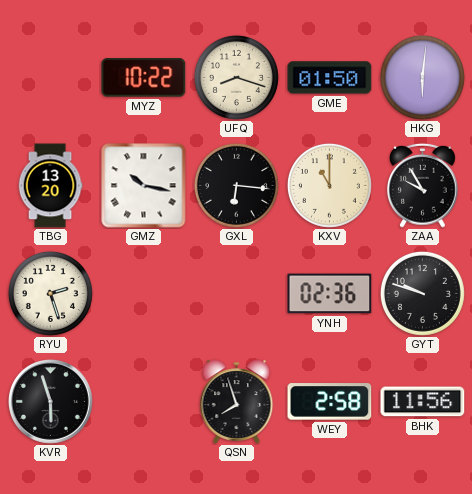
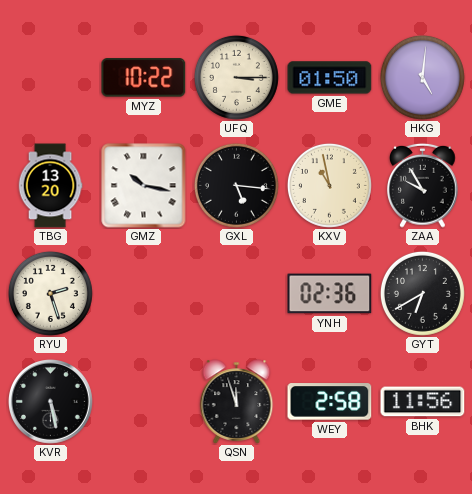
UFQ: 8:18 -> 3:15
HKG: 6:01 -> 5:01
GXL: 6:16 -> 5:16
KXV: 11:00 -> 10:58
GYT: 9:48 -> 6:40
KVR: 5:57 -> 5:28
QSN: 7:57 -> 11:57
